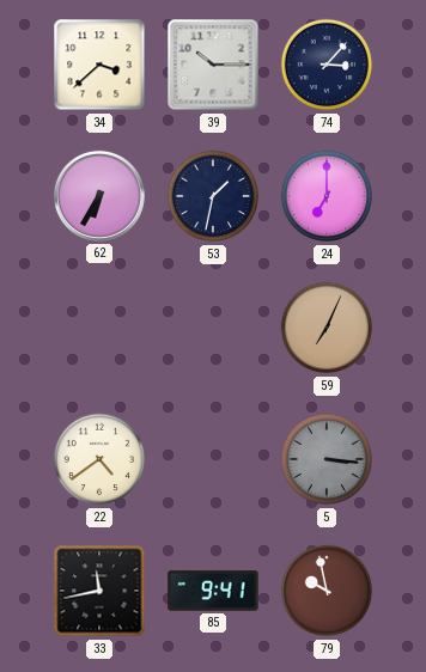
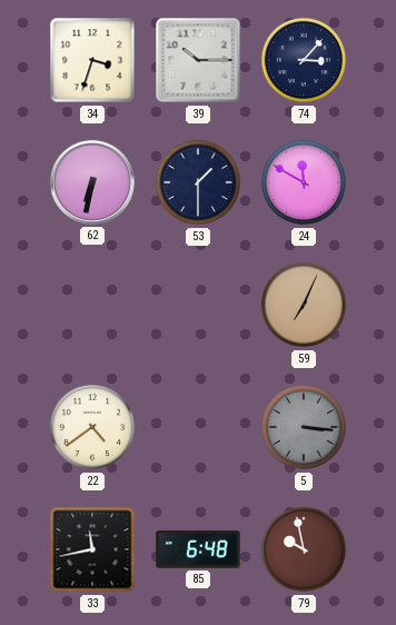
34: 3:38 -> 3:33
62: 6:35 -> 6:32
53: 1:32 -> 1:30
24: 7:00 -> 11:50
85: 9:41 -> 6:48
